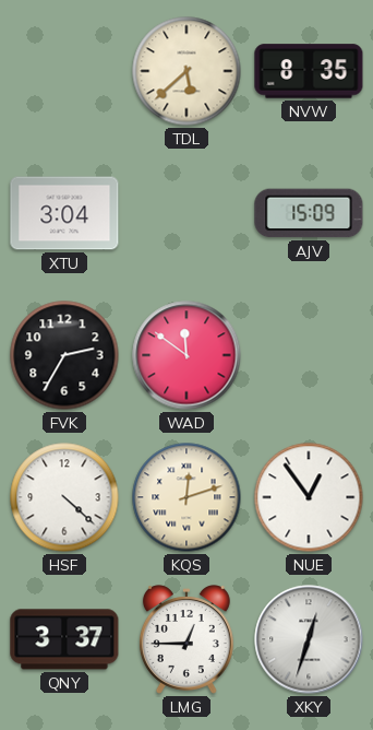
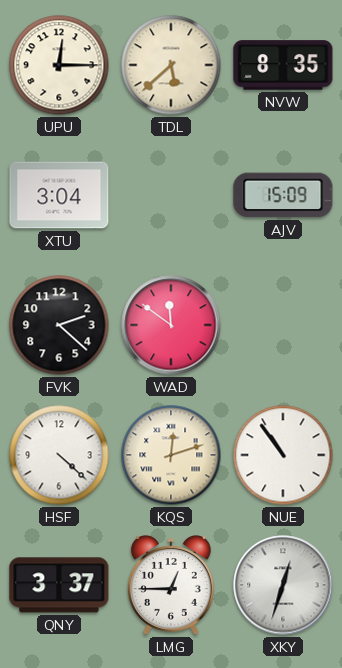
UPU: none -> 12:15
FVK: 2:35 -> 2:22
NUE: 12:54 -> 10:54
